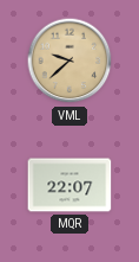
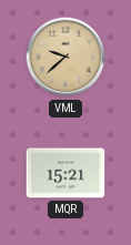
MQR: 22:07 -> 15:21
